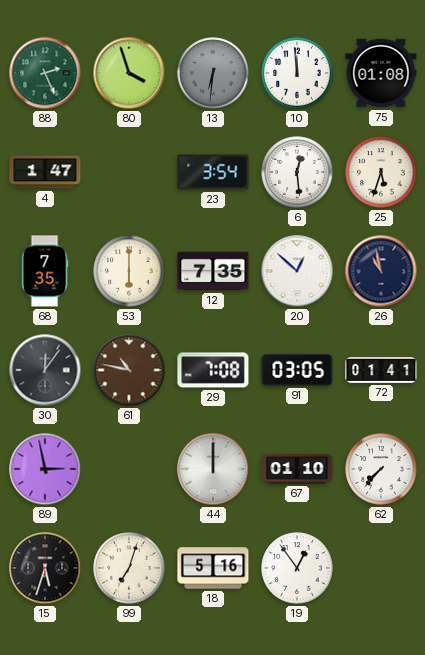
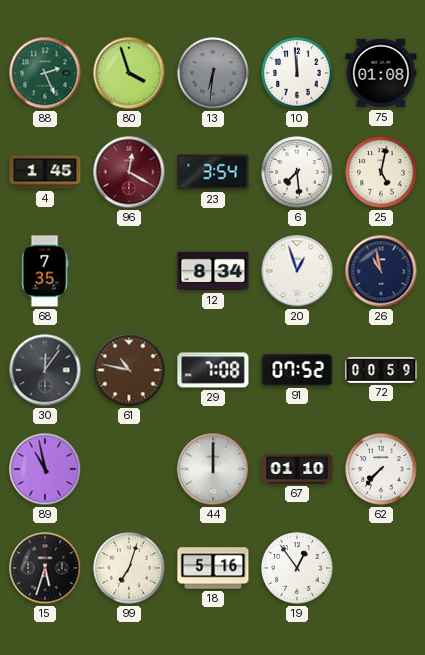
4: 1:47 -> 1:45
96: none -> 12:20
6: 12:29 -> 7:29
25: 5:33 -> 5:02
53: 6:00 -> none
12: 7:35 -> 8:34
20: 12:52 -> 12:57
91: 03:05 -> 07:52
72: 01:41 -> 00:59
89: 2:58 -> 10:58
